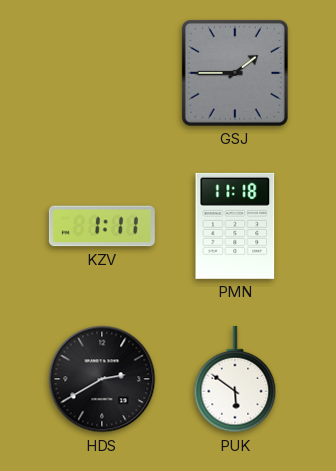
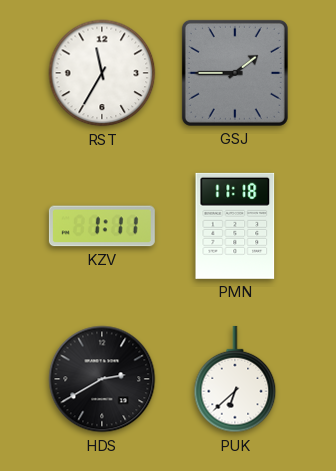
RST: none -> 11:35
PUK: 5:51 -> 6:38
